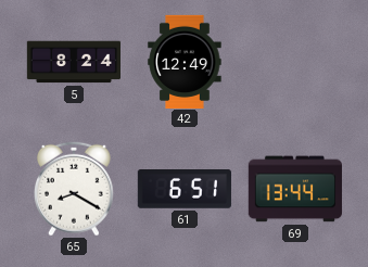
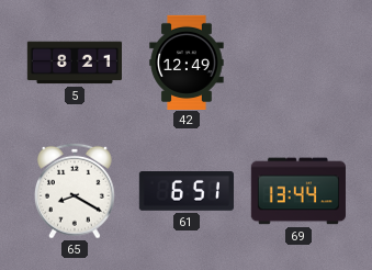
5: 8:24 -> 8:21
